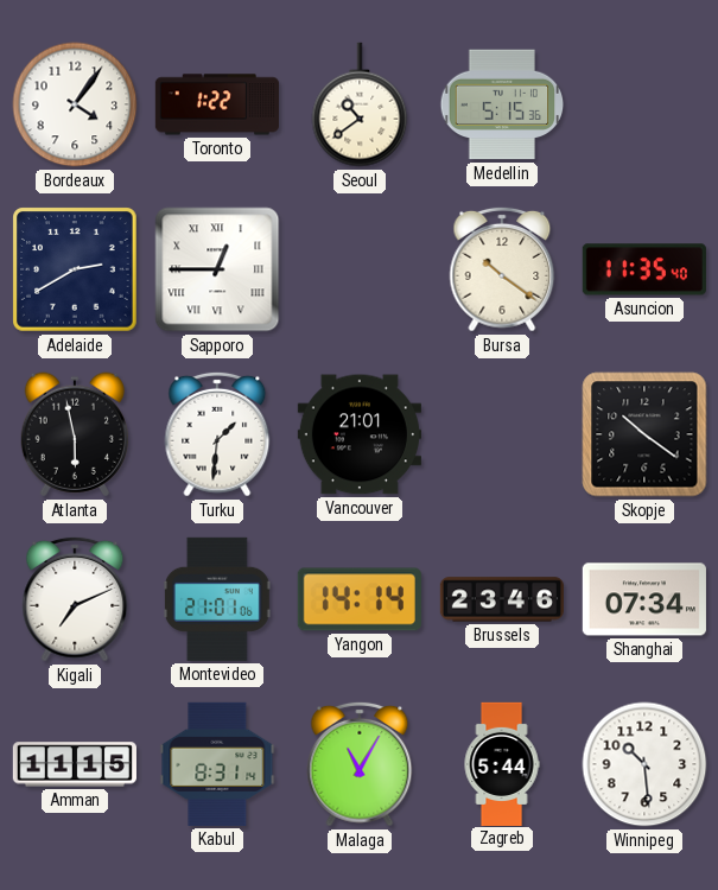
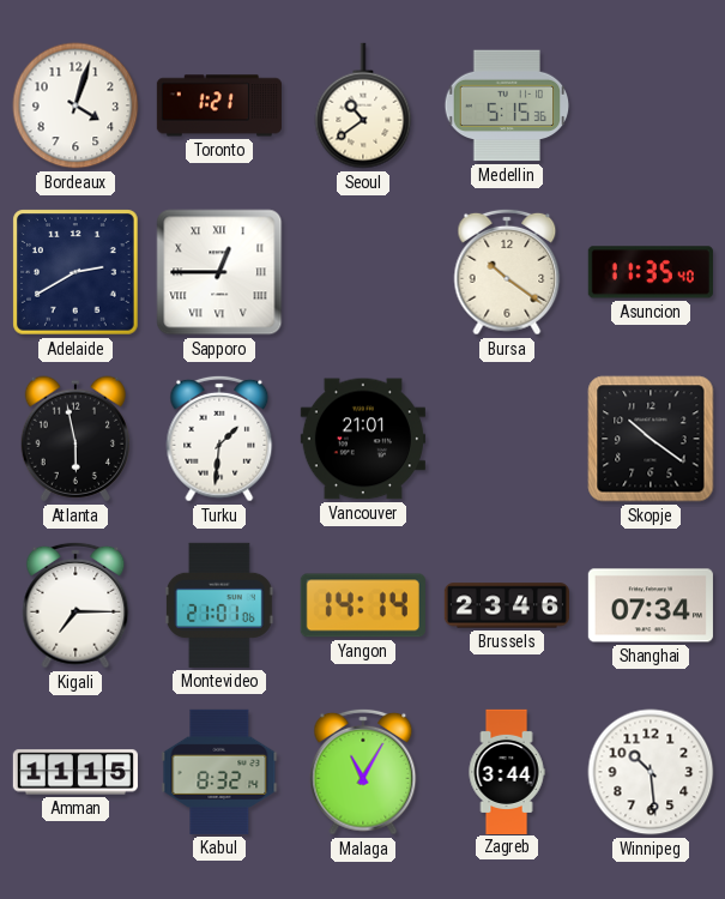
Bordeaux: 4:06 -> 4:03
Toronto: 1:22 -> 1:21
Kigali: 7:11 -> 7:15
Kabul: 8:31 -> 8:32
Zagreb: 5:44 -> 3:44
